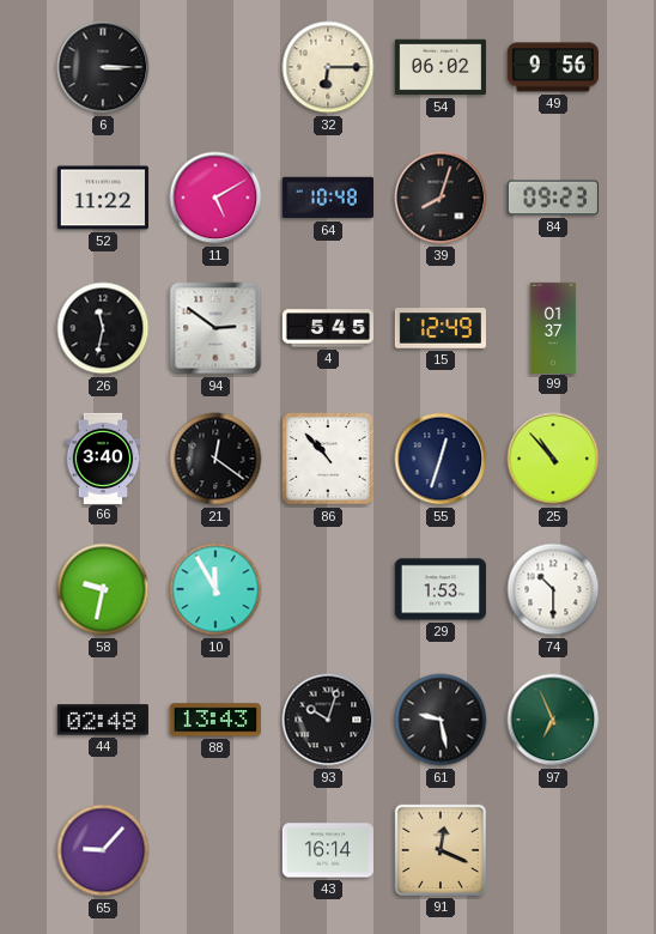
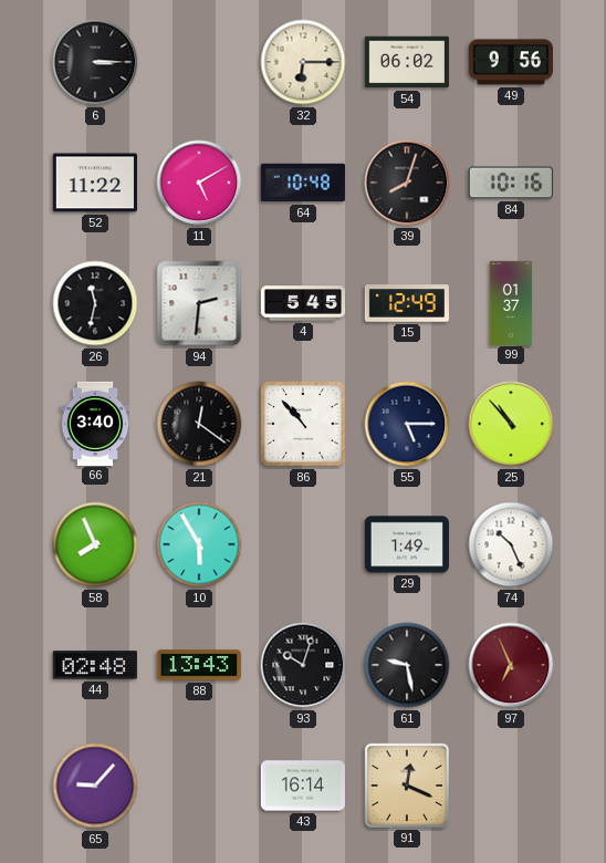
84: 09:23 -> 10:16
94: 2:51 -> 2:31
55: 12:33 -> 5:15
58: 9:32 -> 7:56
10: 11:55 -> 5:55
29: 1:53 -> 1:49
74: 10:30 -> 10:26
97 dial: green -> burgundy
